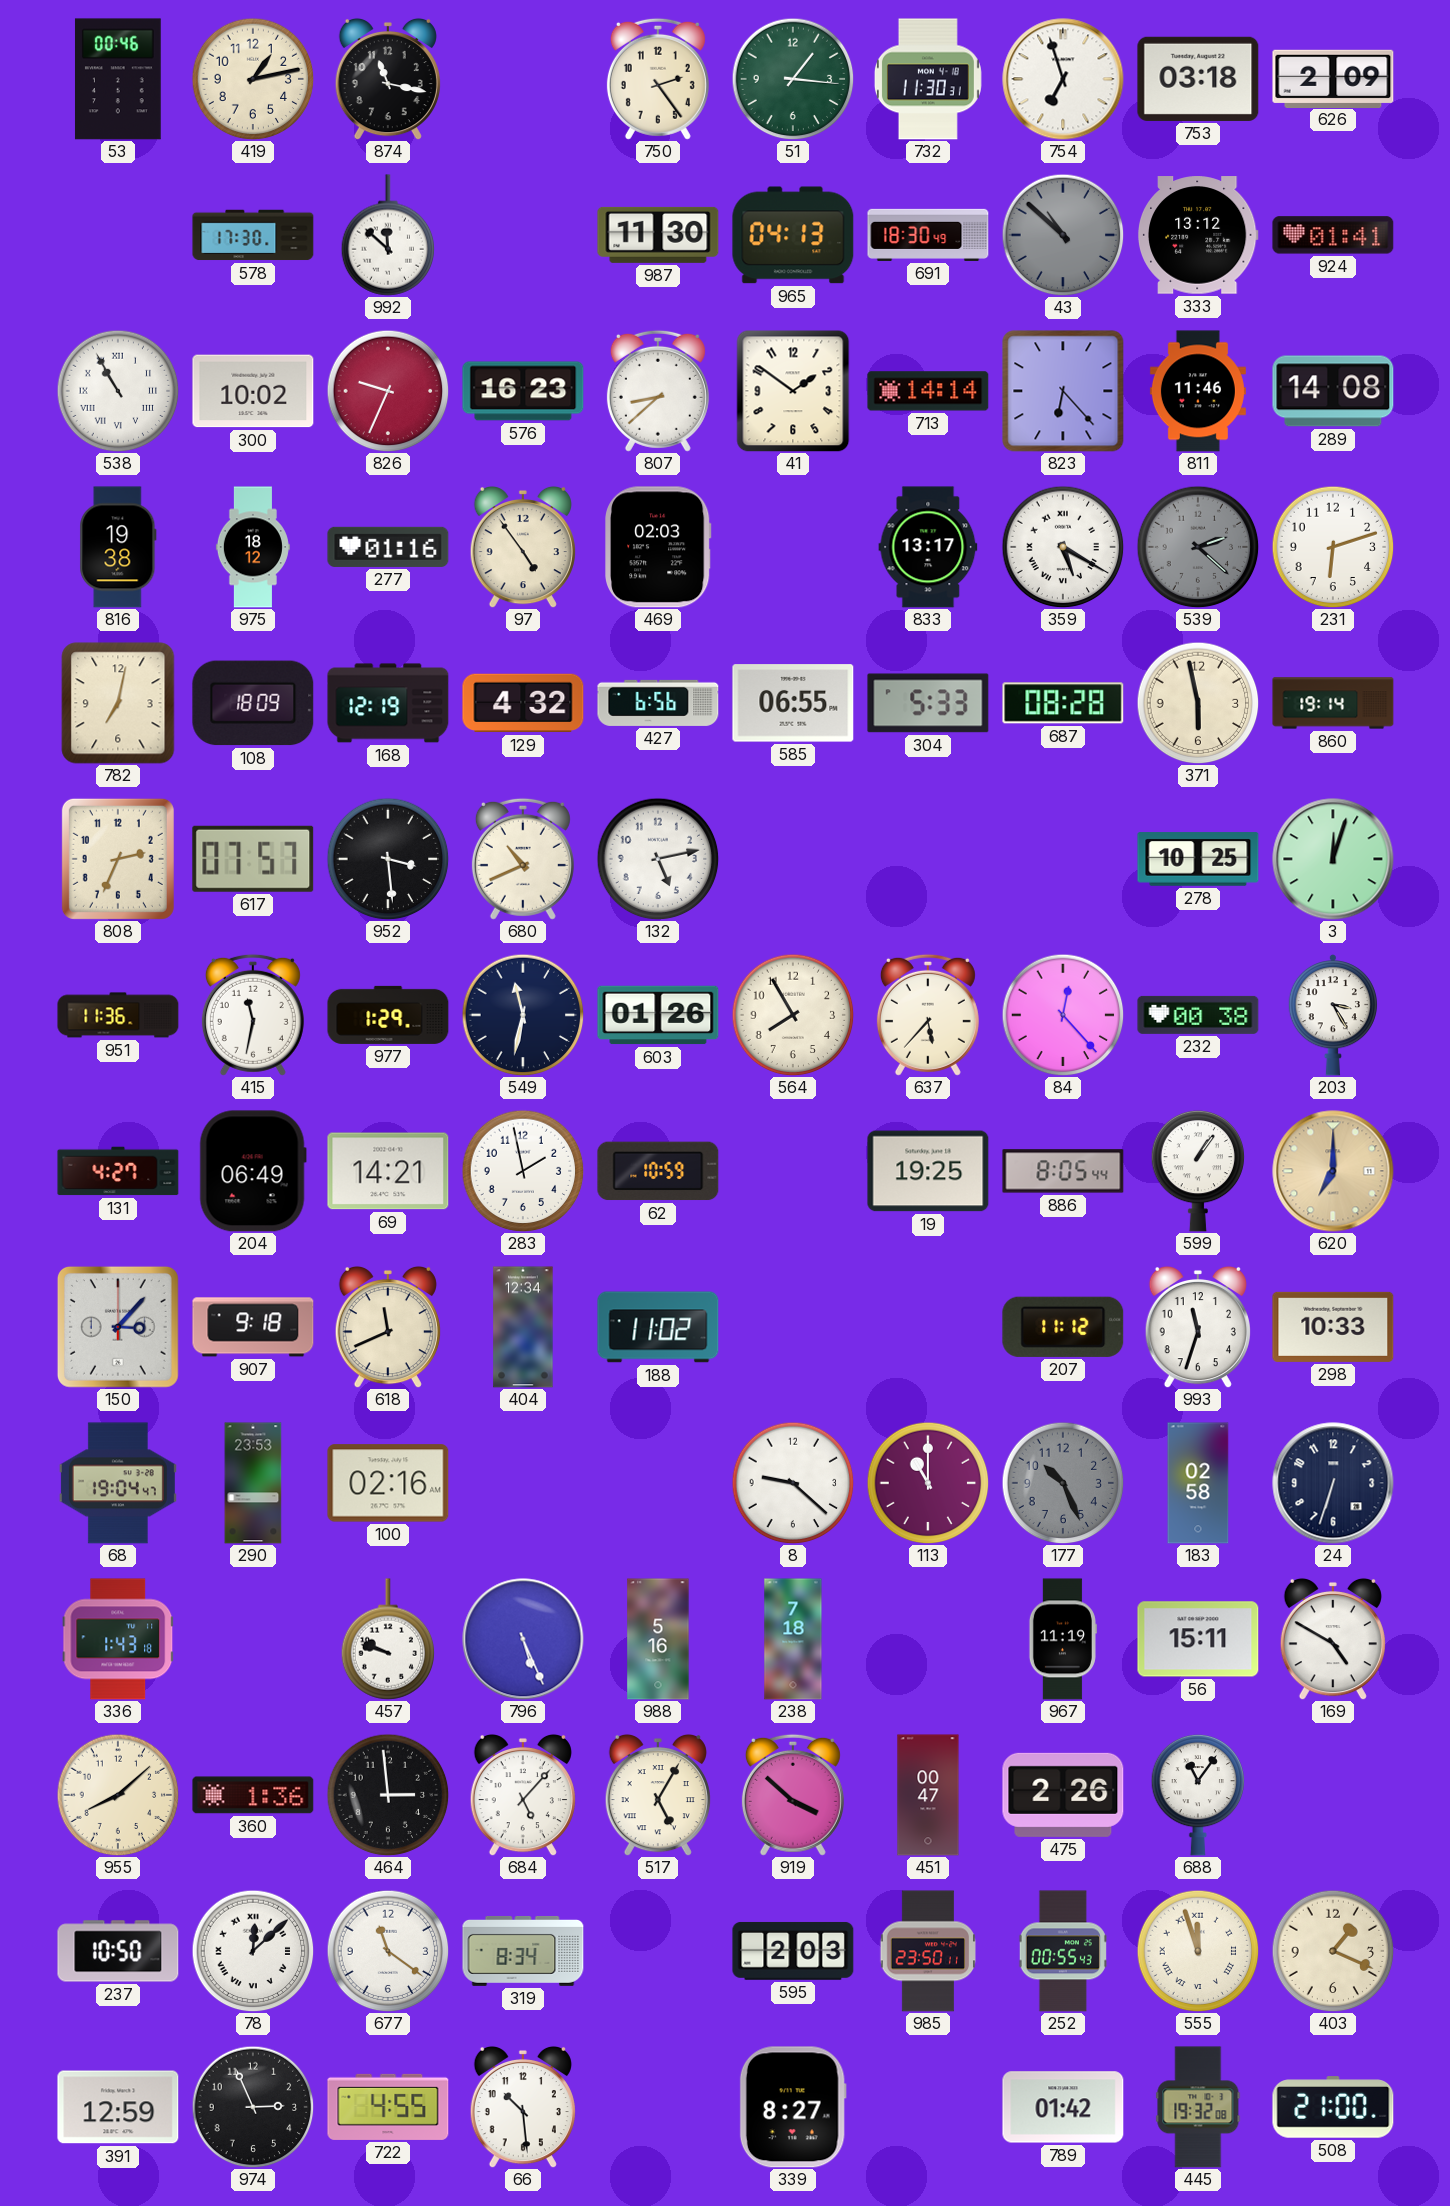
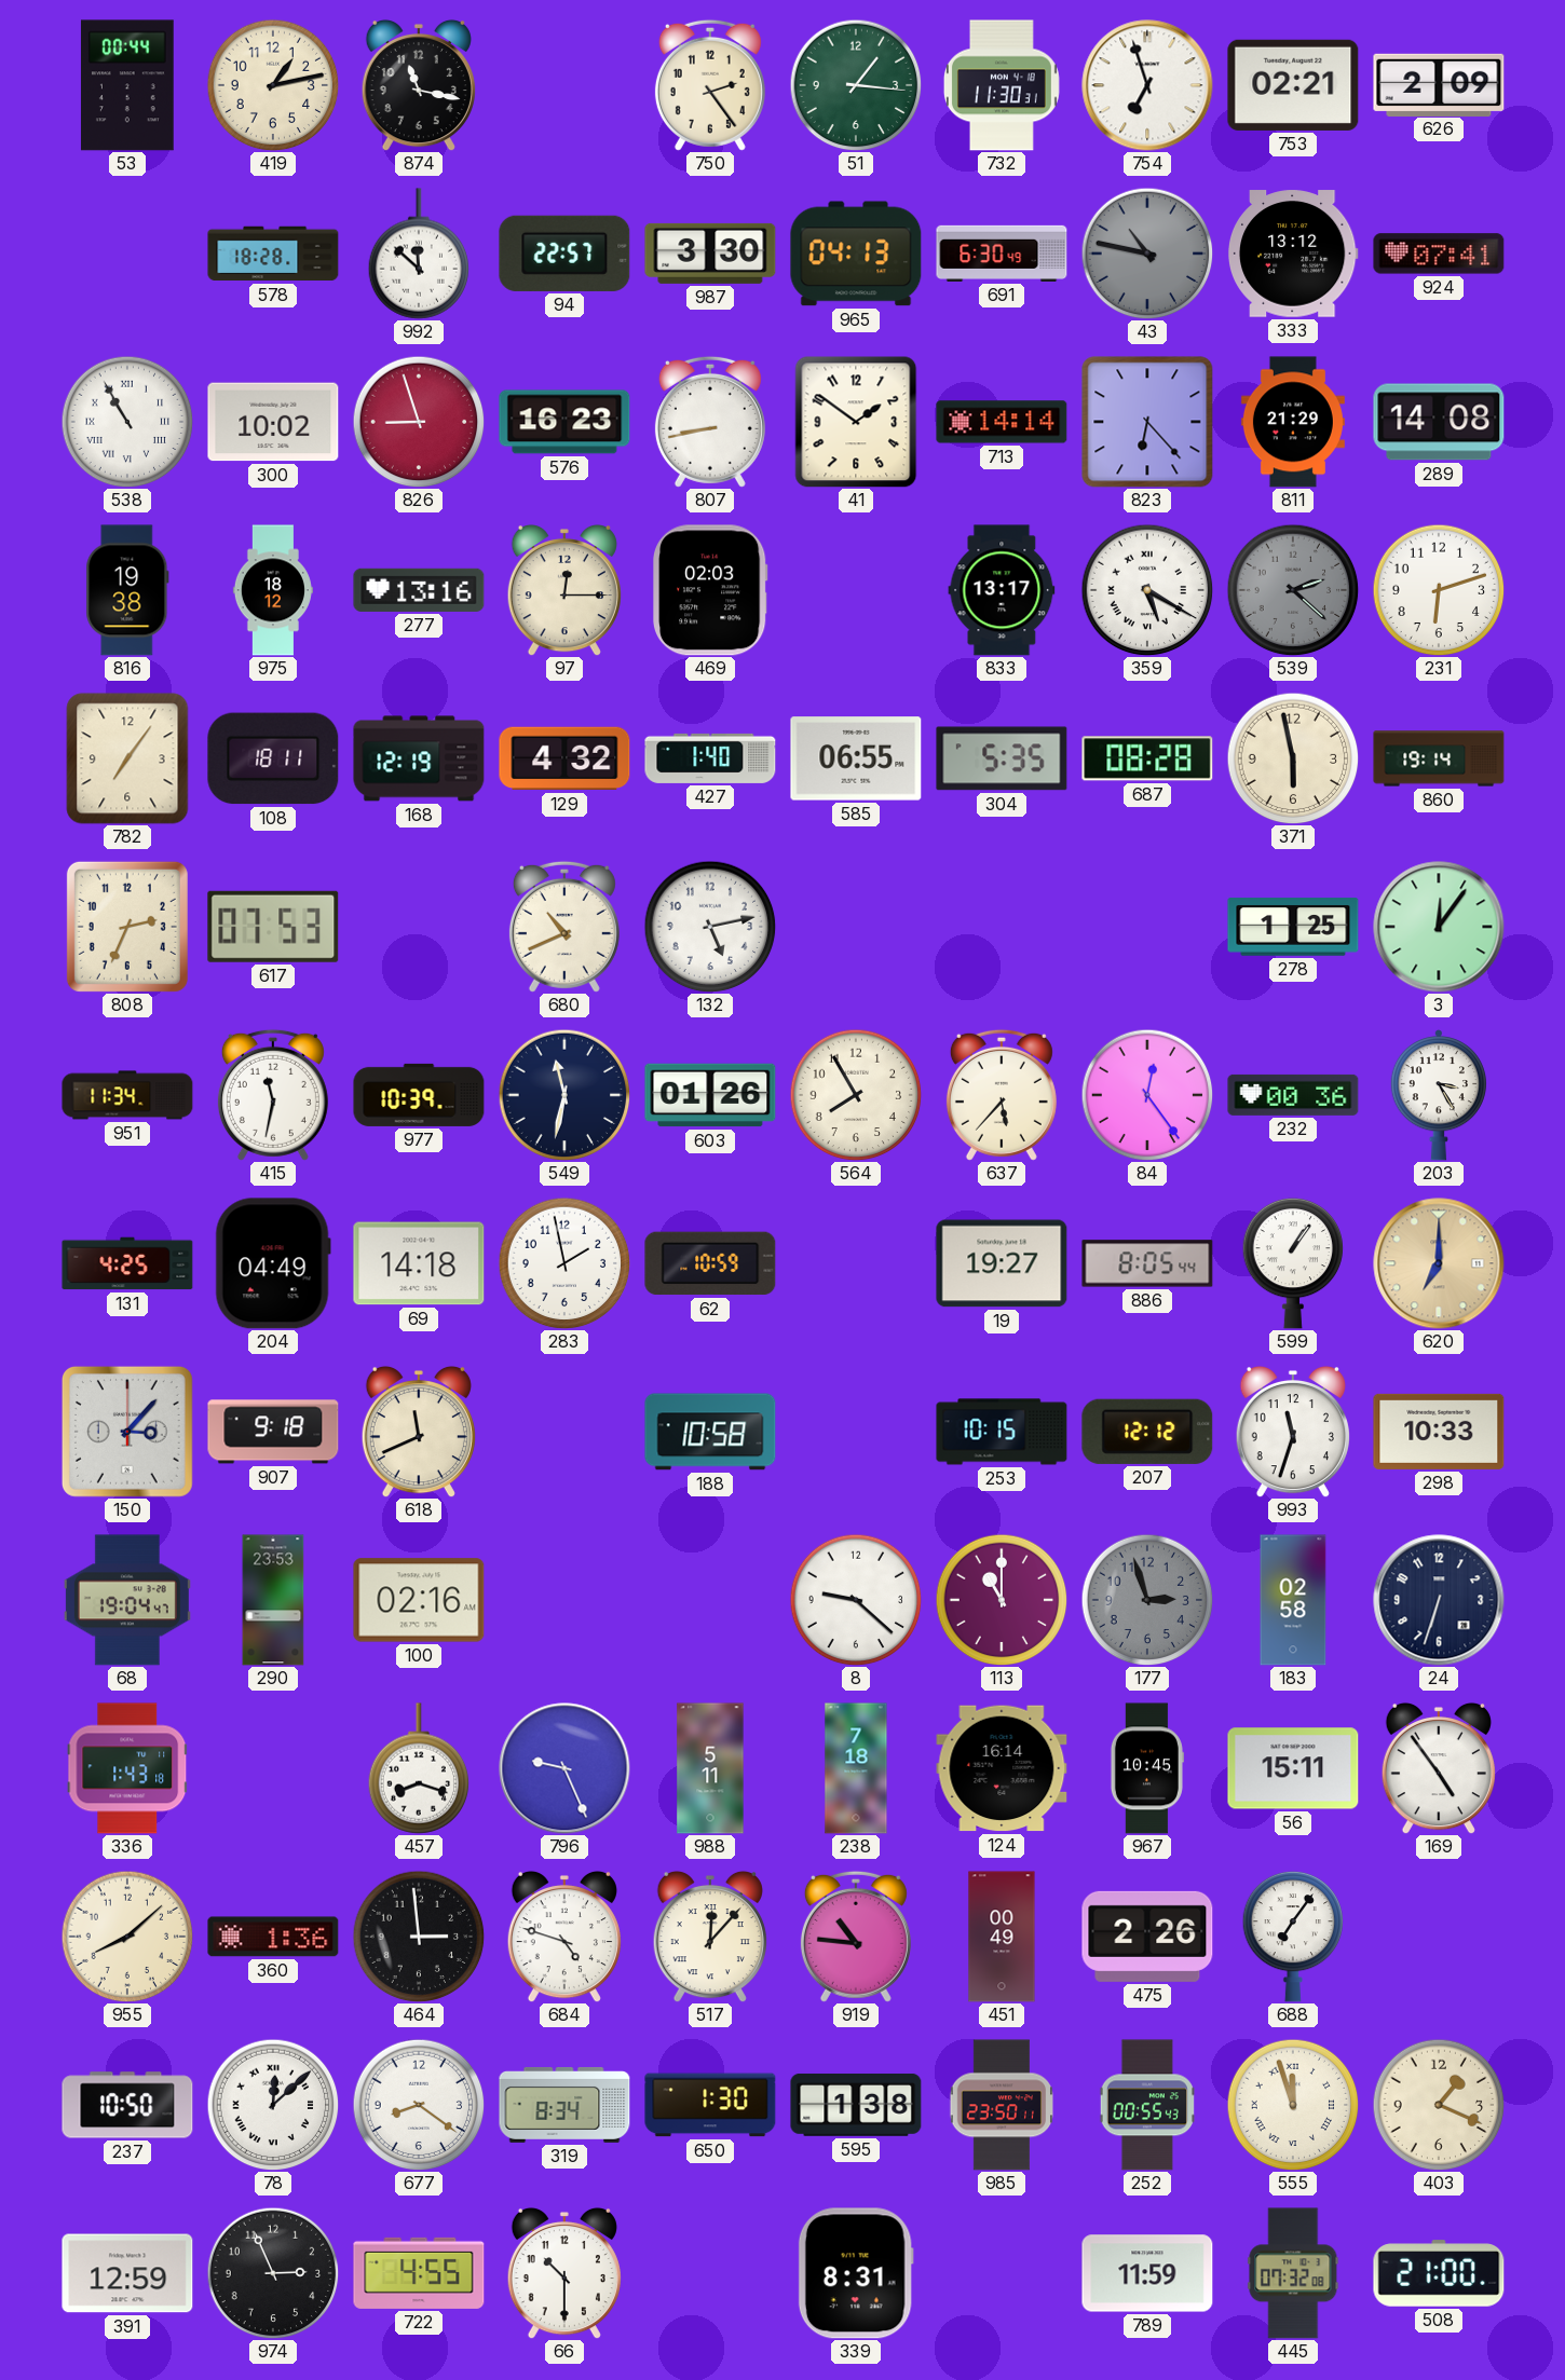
53: 00:46 -> 00:44
753: 03:18 -> 02:21
578: 17:30 -> 18:28
94: none -> 22:57
987: 11:30 -> 3:30
691: 18:30 -> 6:30
43: 10:52 -> 10:47
924: 01:41 -> 07:41
826: 9:34 -> 8:57
807: 8:38 -> 8:43
811: 11:46 -> 21:29
277: 01:16 -> 13:16
97: 4:54 -> 12:15
782: 7:02 -> 7:06
108: 18:09 -> 18:11
427: 6:56 -> 1:40
304: 5:33 -> 5:35
617: 07:57 -> 07:53
952: 3:29 -> none
278: 10:25 -> 1:25
3: 12:03 -> 12:06
951: 11:36 -> 11:34
977: 1:29 -> 10:39
84: 12:23 -> 12:24
232: 00:38 -> 00:36
131: 4:27 -> 4:25
204: 06:49 -> 04:49
69: 14:21 -> 14:18
19: 19:25 -> 19:27
404: 12:34 -> none
188: 11:02 -> 10:58
253: none -> 10:15
207: 11:12 -> 12:12
177: 10:26 -> 2:57
457: 9:48 -> 8:18
796: 5:26 -> 9:26
988: 5:16 -> 5:11
124: none -> 16:14
967: 11:19 -> 10:45
169: 4:50 -> 4:54
684: 5:07 -> 4:48
517: 5:05 -> 12:07
919: 3:52 -> 10:46
451: 00:47 -> 00:49
688: 11:06 -> 7:06
677: 11:21 -> 8:21
650: none -> 1:30
595: 2:03 -> 1:38
66: 10:29 -> 10:30
339: 8:27 -> 8:31
789: 01:42 -> 11:59
445: 19:32 -> 07:32
